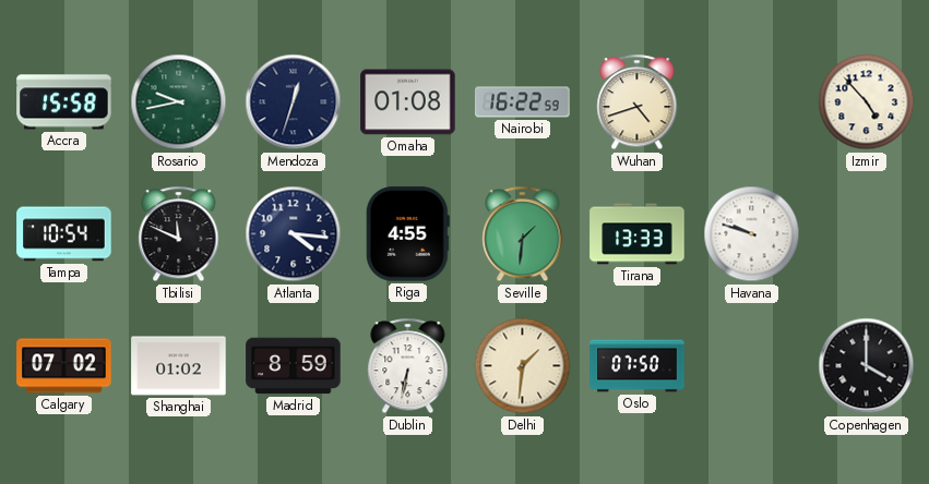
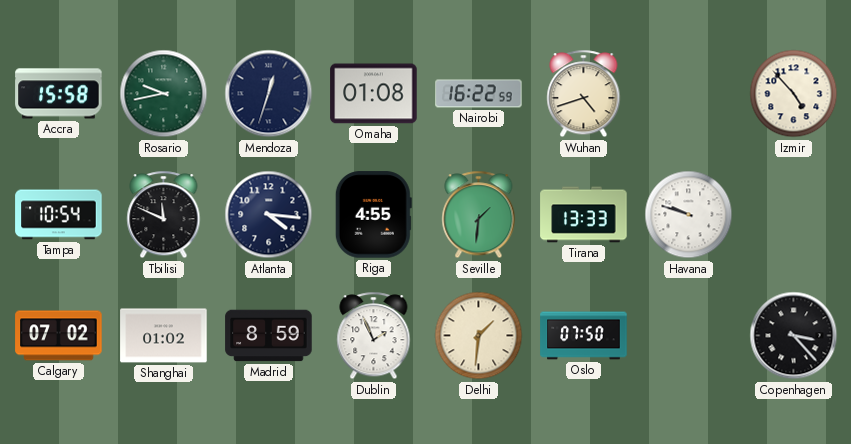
Dublin: 6:32 -> 1:56
Copenhagen: 4:00 -> 3:23
